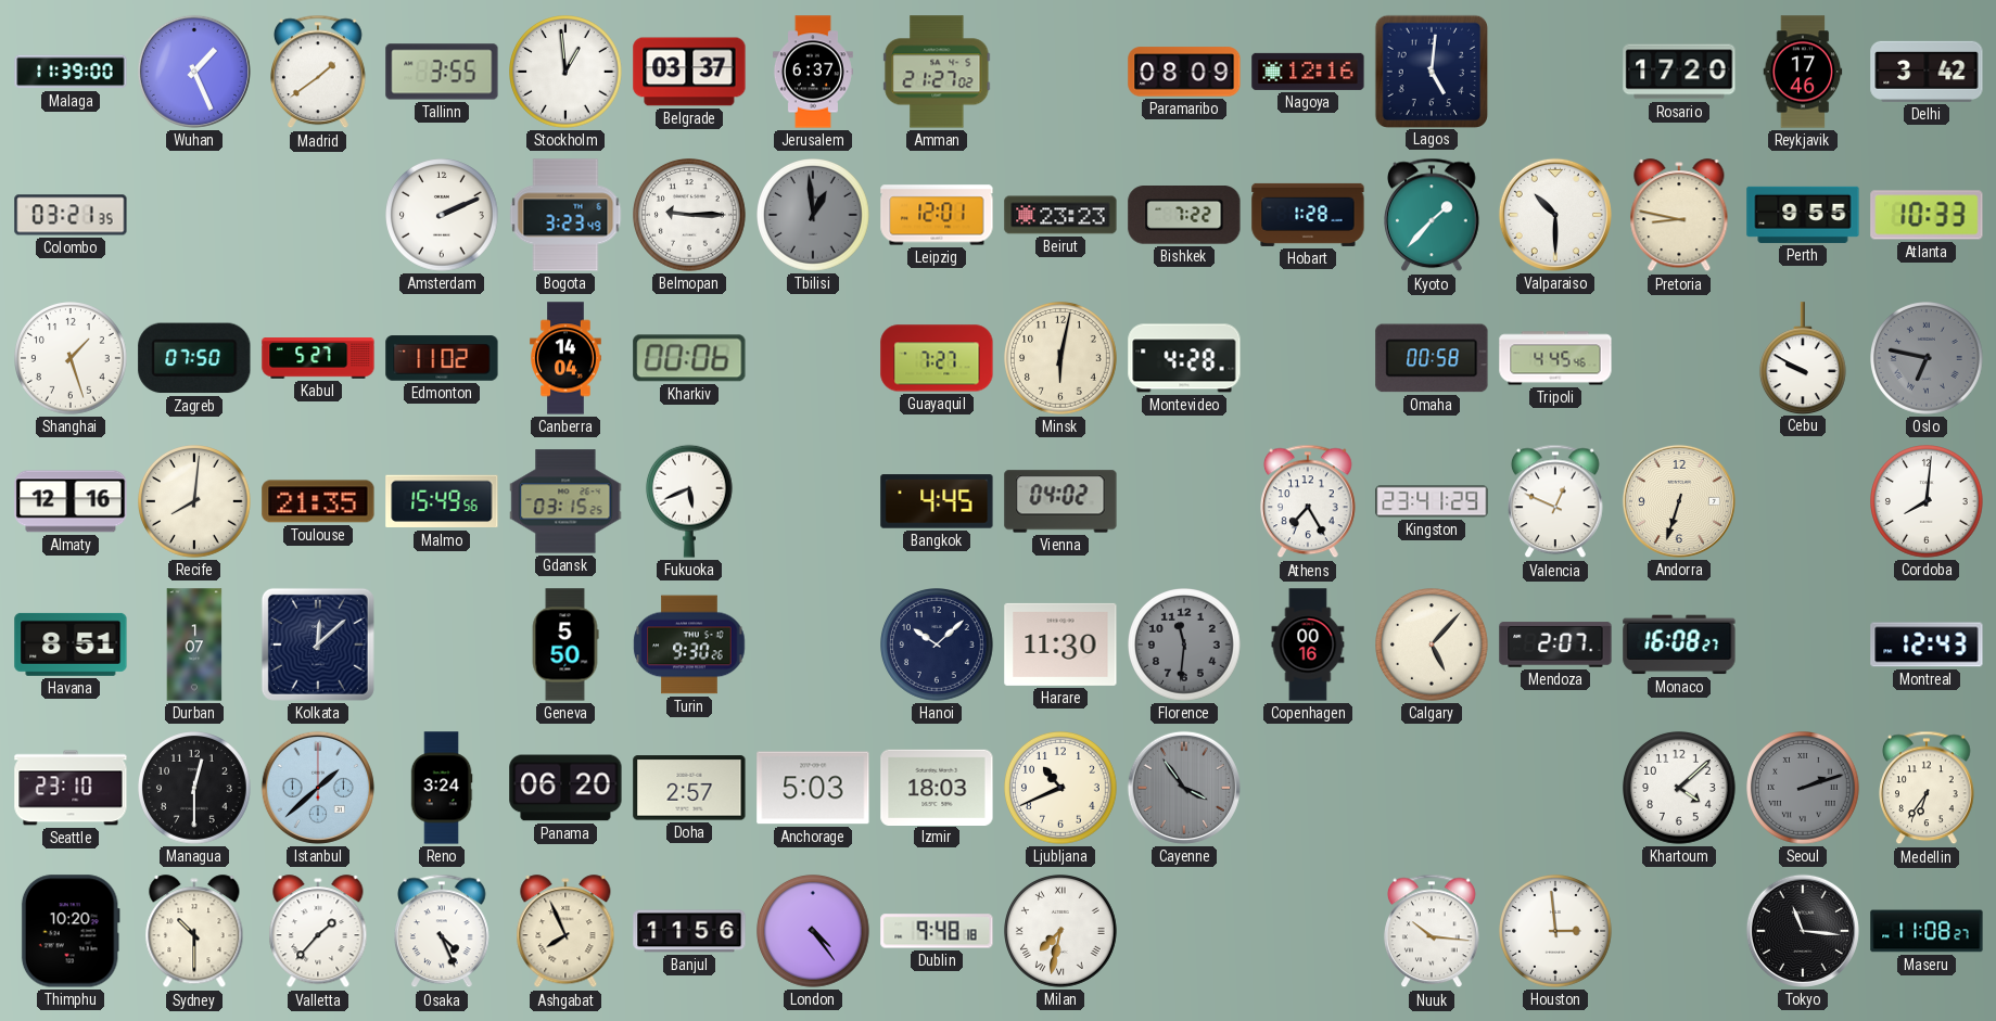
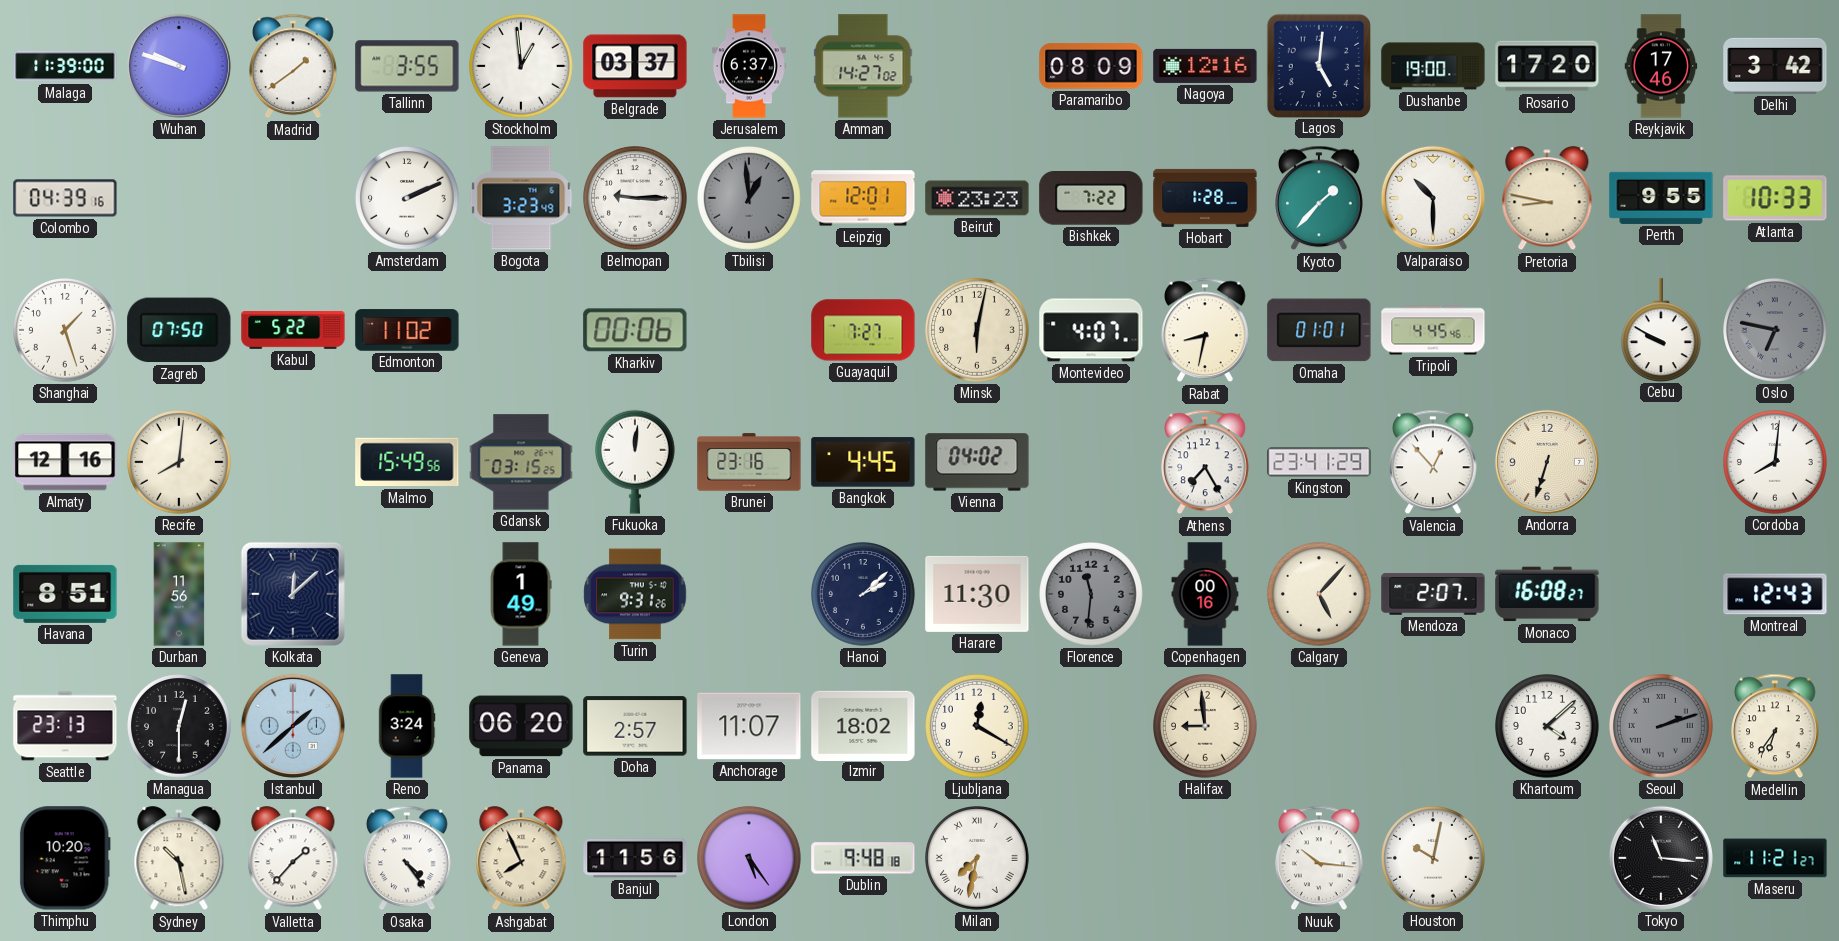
Wuhan: 1:26 -> 9:48
Amman: 21:27 -> 14:27
Dushanbe: none -> 19:00
Colombo: 03:21 -> 04:39
Kabul: 5:27 -> 5:22
Canberra: 14:04 -> none
Montevideo: 4:28 -> 4:07
Rabat: none -> 8:32
Omaha: 00:58 -> 01:01
Toulouse: 21:35 -> none
Fukuoka: 5:41 -> 12:01
Brunei: none -> 23:16
Valencia: 12:49 -> 12:53
Durban: 1:07 -> 11:56
Geneva: 5:50 -> 1:49
Turin: 9:30 -> 9:31
Hanoi: 10:08 -> 2:08
Seattle: 23:10 -> 23:13
Anchorage: 5:03 -> 11:07
Izmir: 18:03 -> 18:02
Ljubljana: 10:41 -> 12:20
Cayenne: 3:54 -> none
Halifax: none -> 8:59
Sydney: 10:30 -> 10:28
Osaka: 4:26 -> 4:24
London: 4:24 -> 5:24
Houston: 2:59 -> 10:02
Maseru: 11:08 -> 11:21
